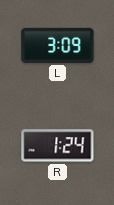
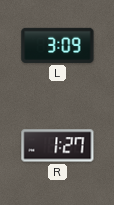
R: 1:24 -> 1:27
